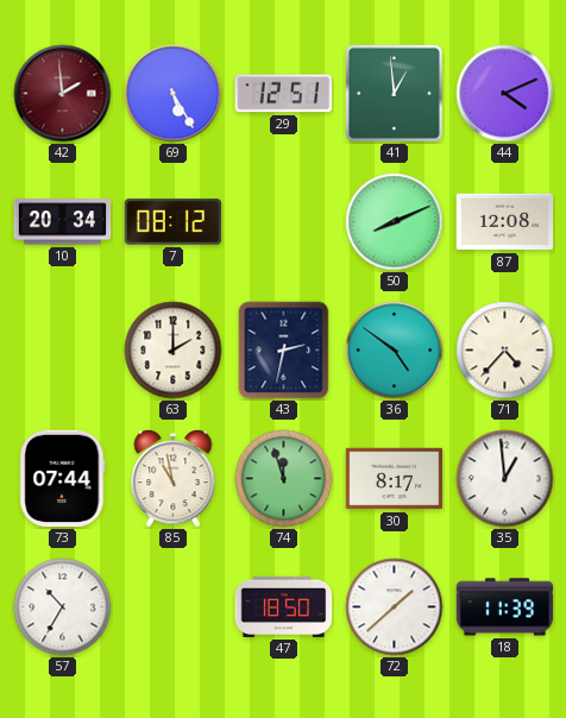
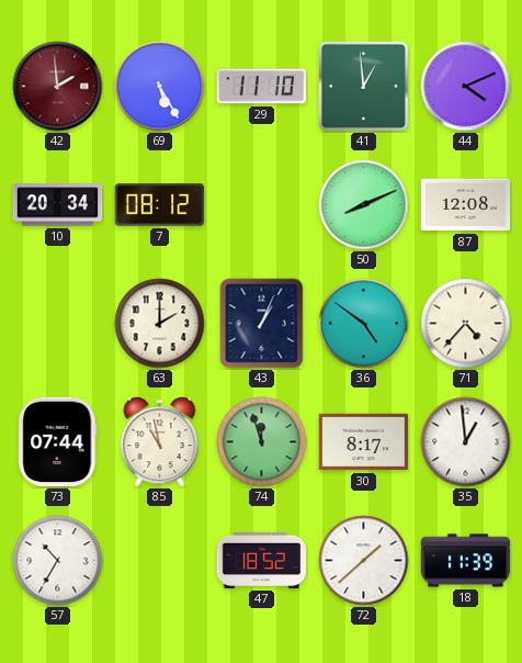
29: 12:51 -> 11:10
43: 2:32 -> 1:04
47: 18:50 -> 18:52
